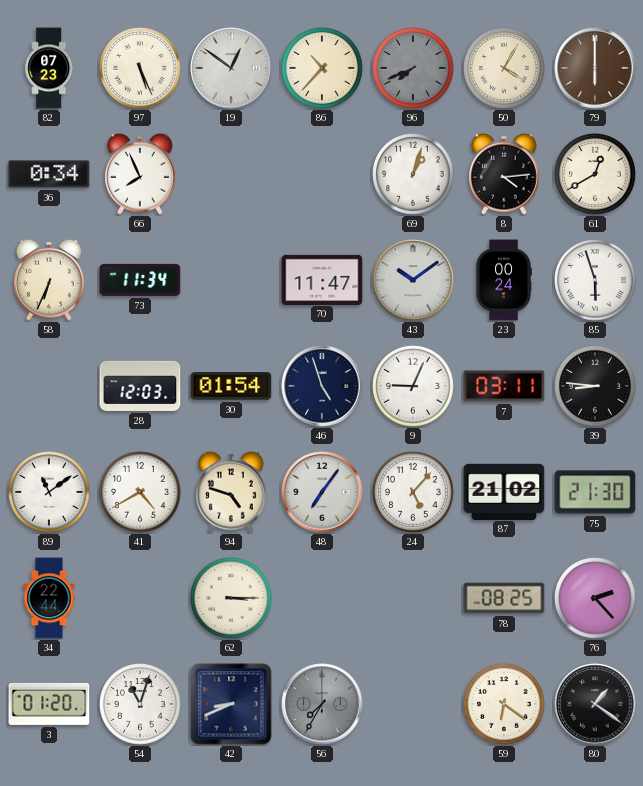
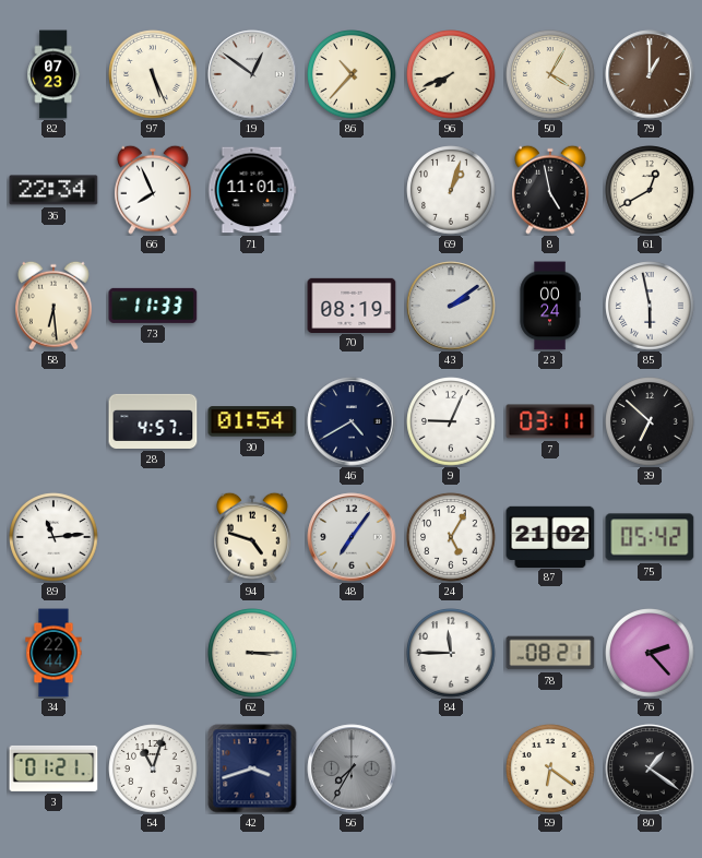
96 dial: grey -> cream
79: 6:00 -> 1:00
36: 0:34 -> 22:34
71: none -> 11:01
8: 4:14 -> 4:58
58: 6:34 -> 6:29
73: 11:34 -> 11:33
70: 11:47 -> 08:19
43: 10:09 -> 2:09
85: 5:57 -> 5:58
28: 12:03 -> 4:57
46: 4:57 -> 4:40
39: 8:46 -> 6:52
89: 11:09 -> 11:14
41: 4:40 -> none
24: 5:07 -> 5:05
75: 21:30 -> 05:42
84: none -> 11:45
78: 08:25 -> 08:21
3: 01:20 -> 01:21
42: 8:41 -> 3:42
